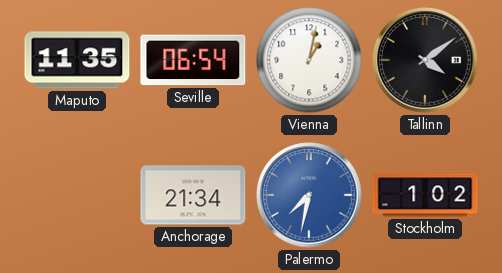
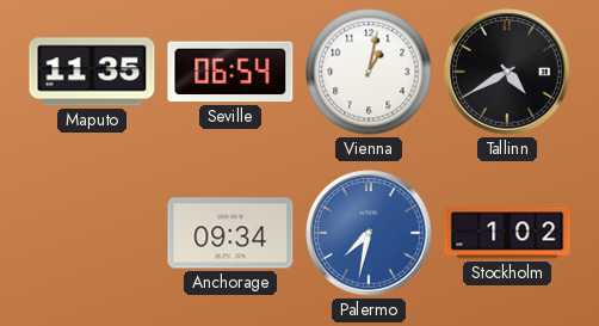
Tallinn: 4:09 -> 4:40
Anchorage: 21:34 -> 09:34
